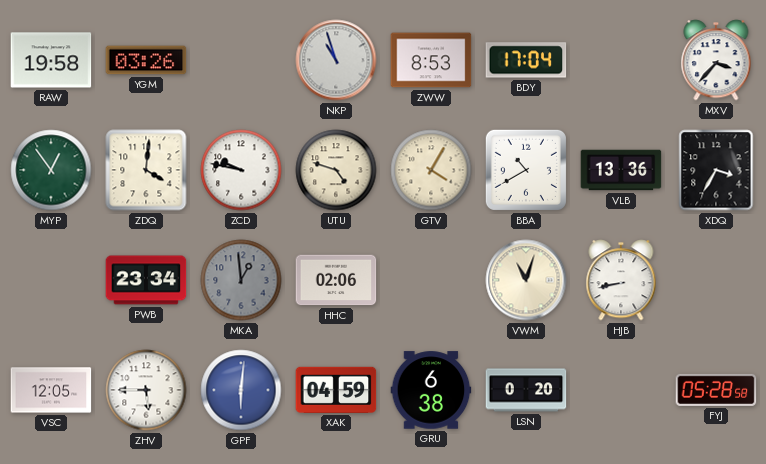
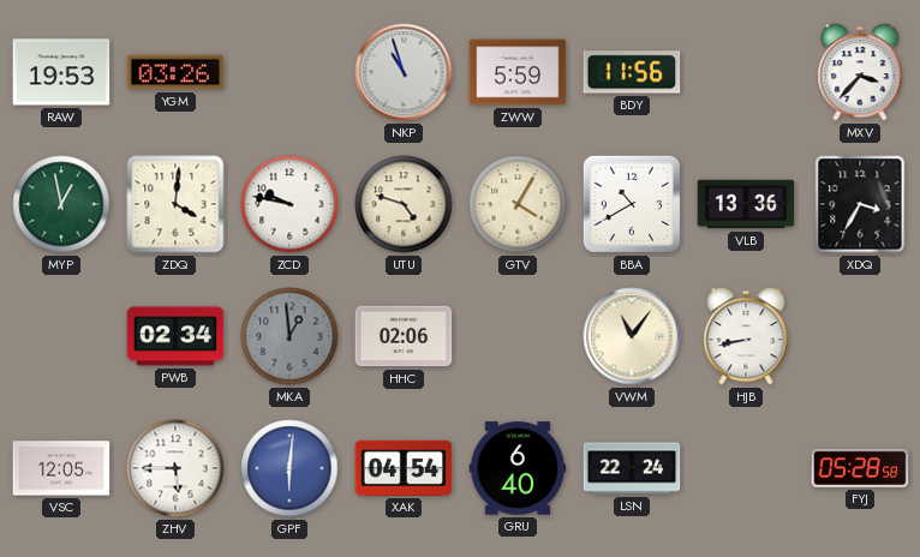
RAW: 19:58 -> 19:53
ZWW: 8:53 -> 5:59
BDY: 17:04 -> 11:56
MYP: 12:54 -> 12:58
PWB: 23:34 -> 02:34
VWM: 11:03 -> 11:06
XAK: 04:59 -> 04:54
GRU: 6:38 -> 6:40
LSN: 0:20 -> 22:24
